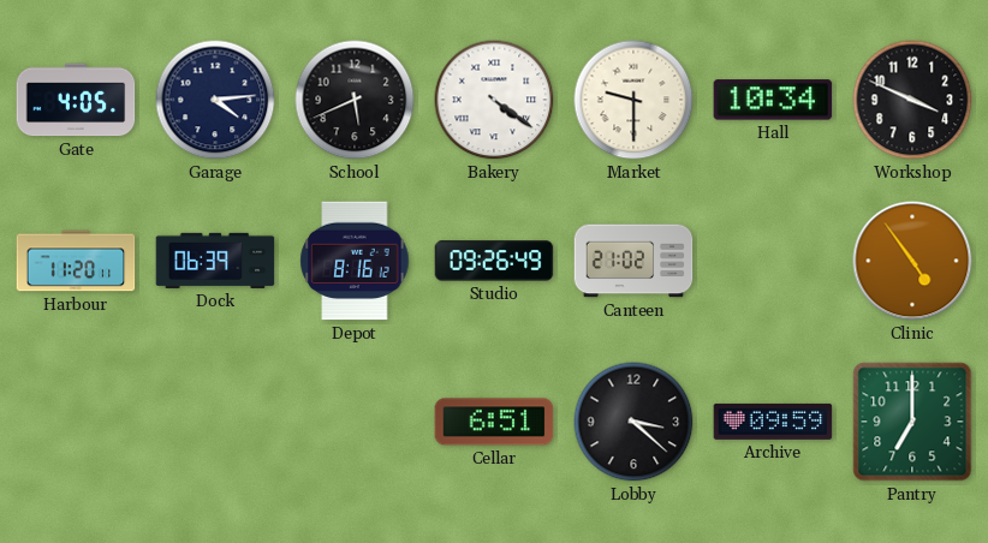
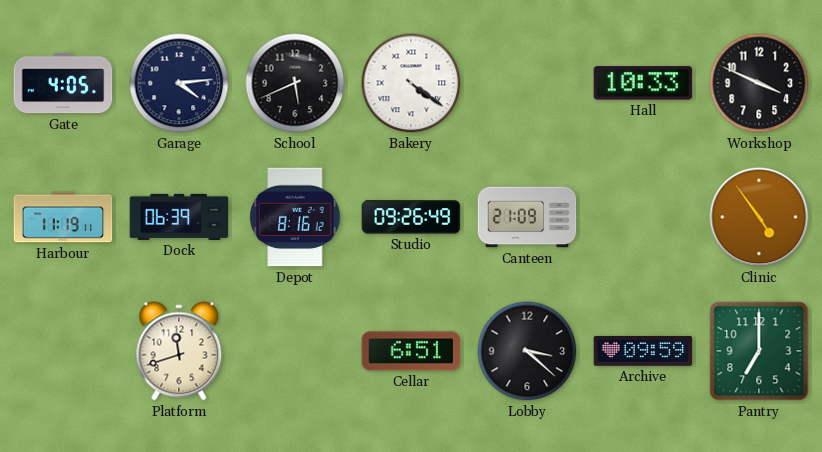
Market: 9:30 -> none
Hall: 10:34 -> 10:33
Harbour: 11:20 -> 11:19
Canteen: 21:02 -> 21:09
Platform: none -> 11:42
